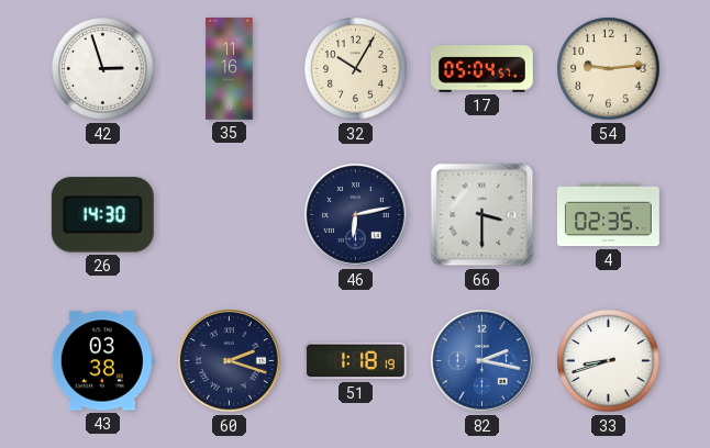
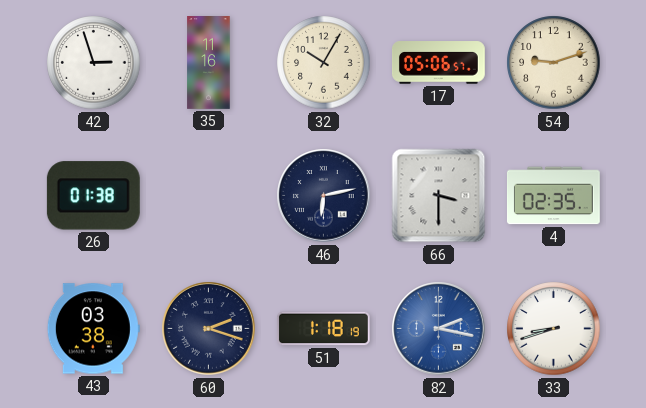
17: 05:04 -> 05:06
54: 9:14 -> 9:12
26: 14:30 -> 01:38
